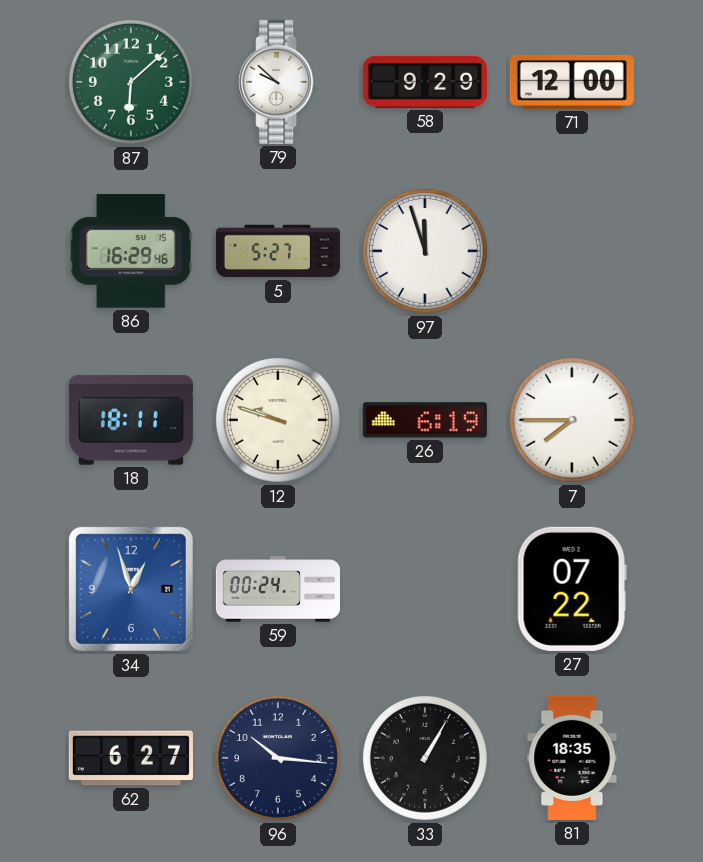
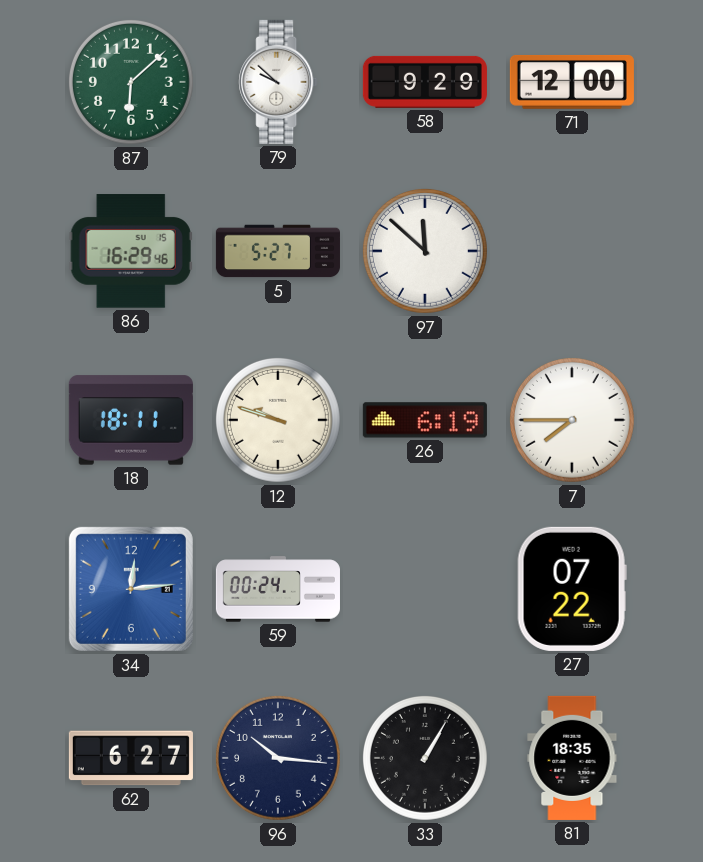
97: 11:57 -> 11:52
34: 12:57 -> 12:14
